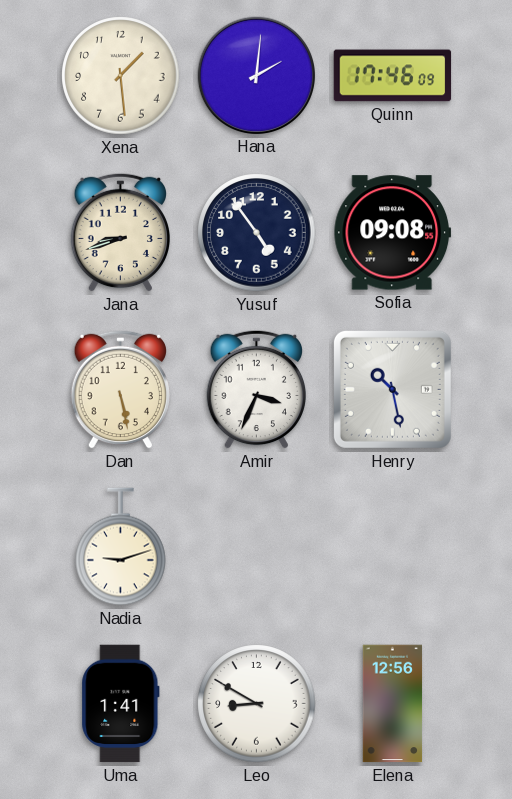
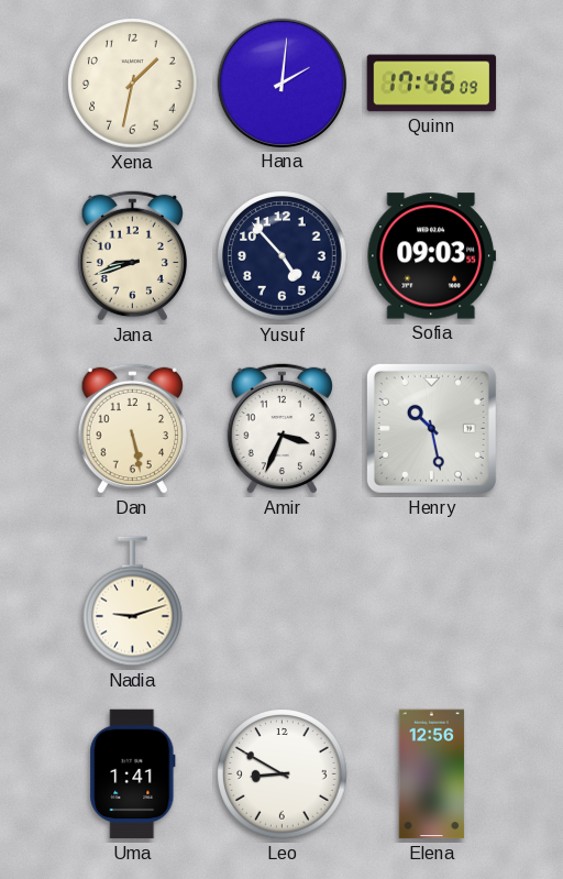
Xena: 1:29 -> 1:32
Yusuf: 4:54 -> 4:53
Sofia: 09:08 -> 09:03
